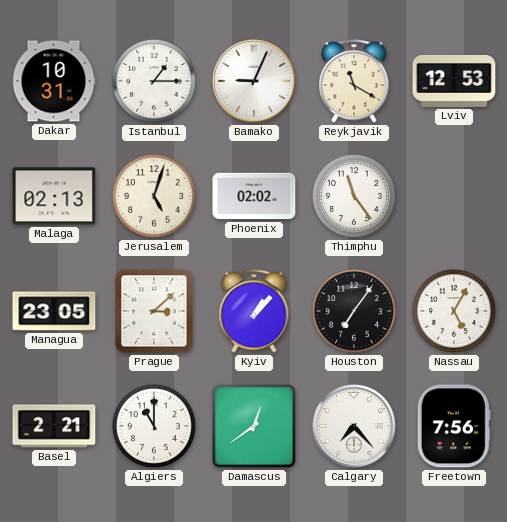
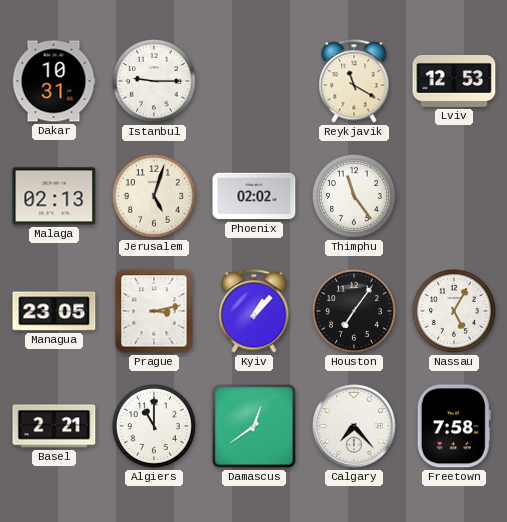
Istanbul: 1:15 -> 9:15
Bamako: 9:04 -> none
Prague: 3:08 -> 3:13
Freetown: 7:56 -> 7:58
